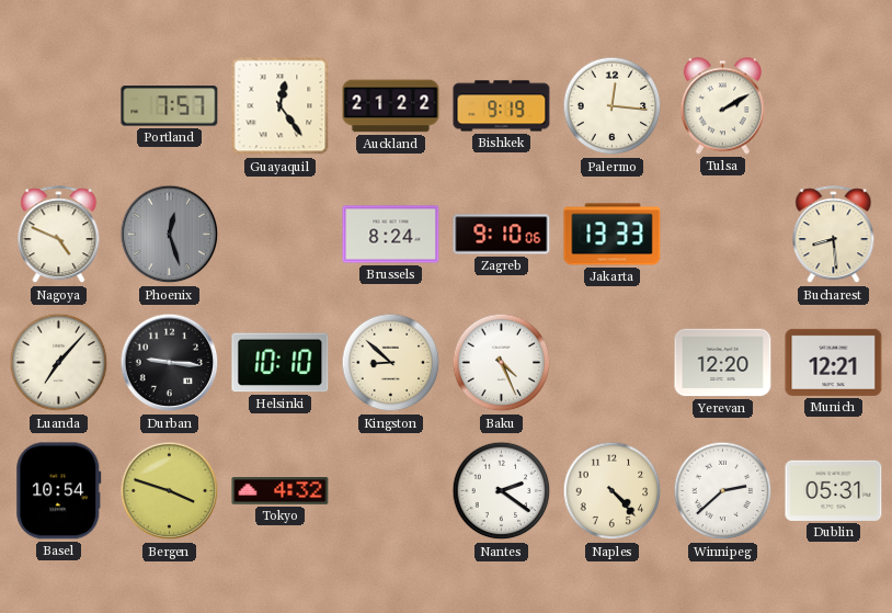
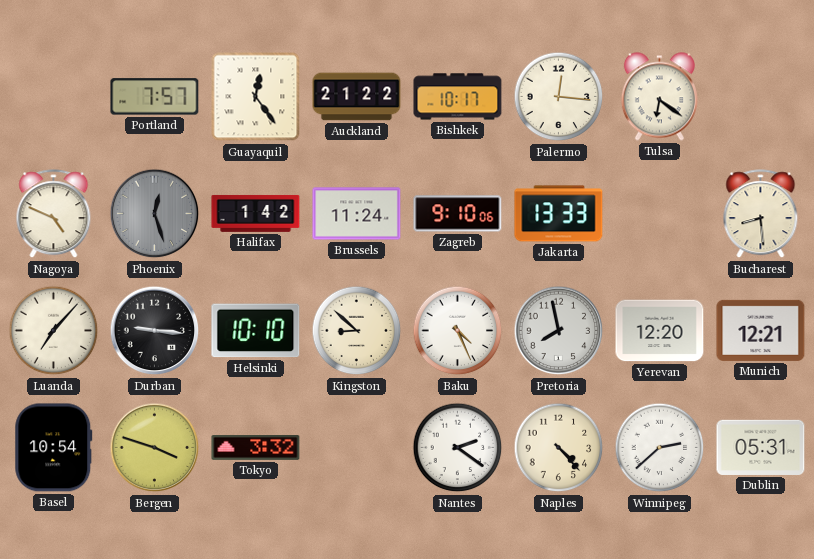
Bishkek: 9:19 -> 10:17
Tulsa: 2:10 -> 6:21
Halifax: none -> 1:42
Brussels: 8:24 -> 11:24
Pretoria: none -> 7:58
Tokyo: 4:32 -> 3:32
